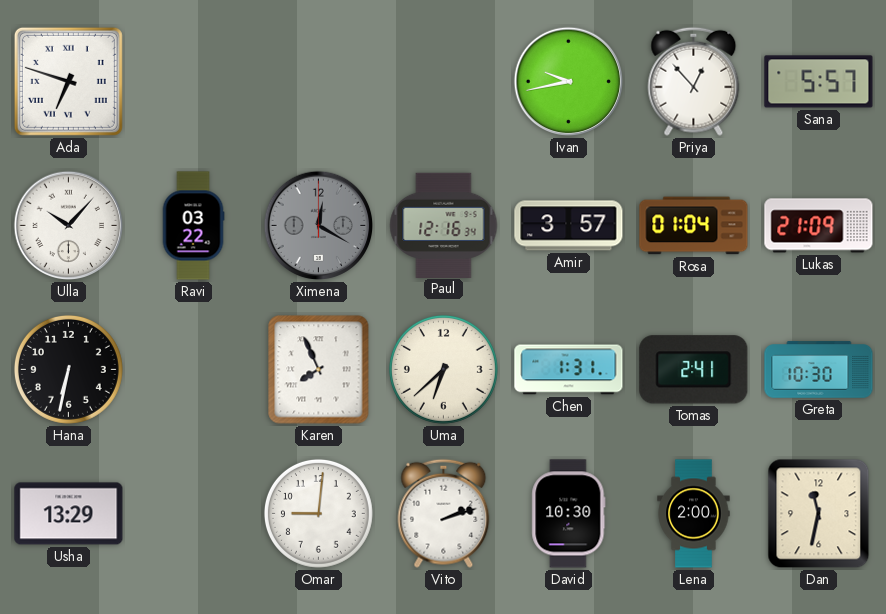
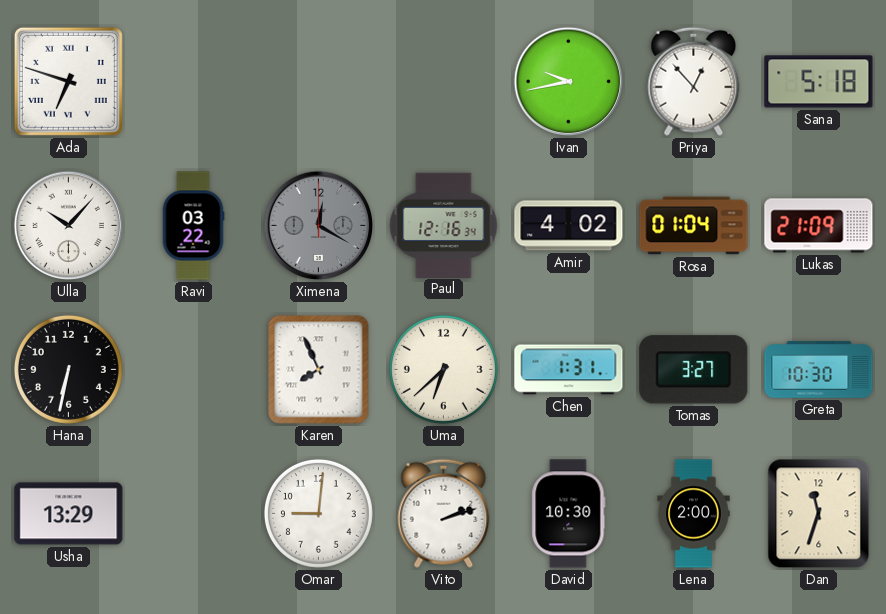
Sana: 5:57 -> 5:18
Amir: 3:57 -> 4:02
Tomas: 2:41 -> 3:27
Dan: 11:32 -> 11:33
